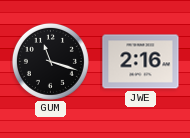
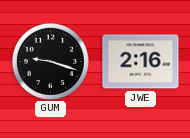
GUM: 11:18 -> 9:18
